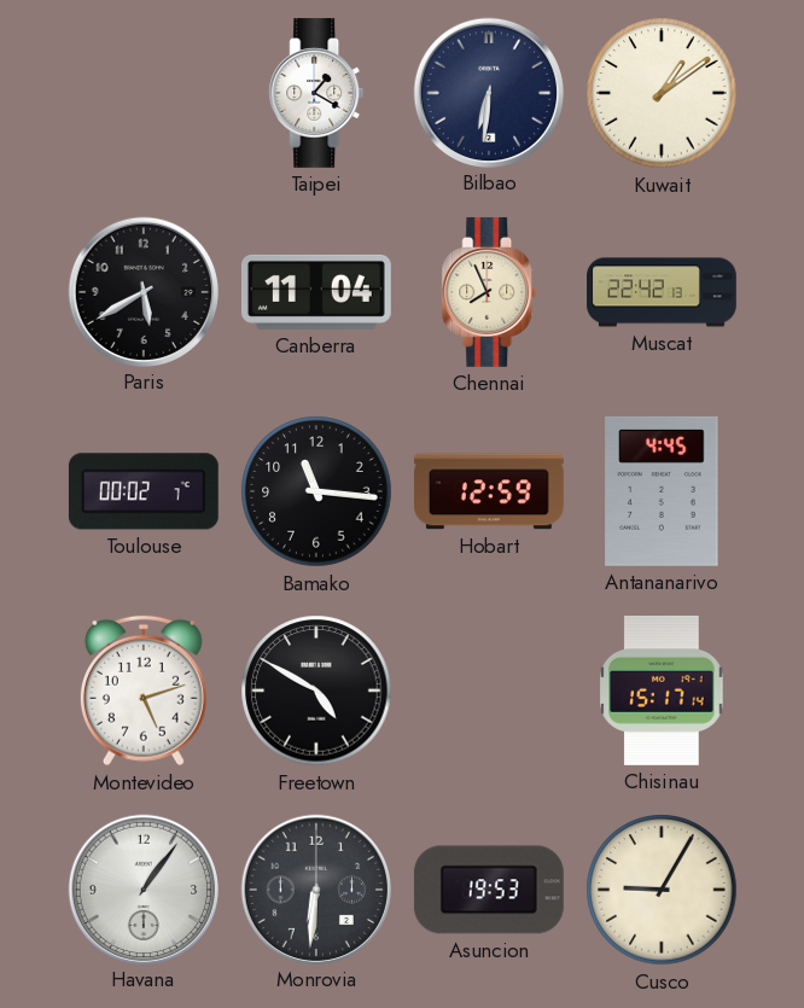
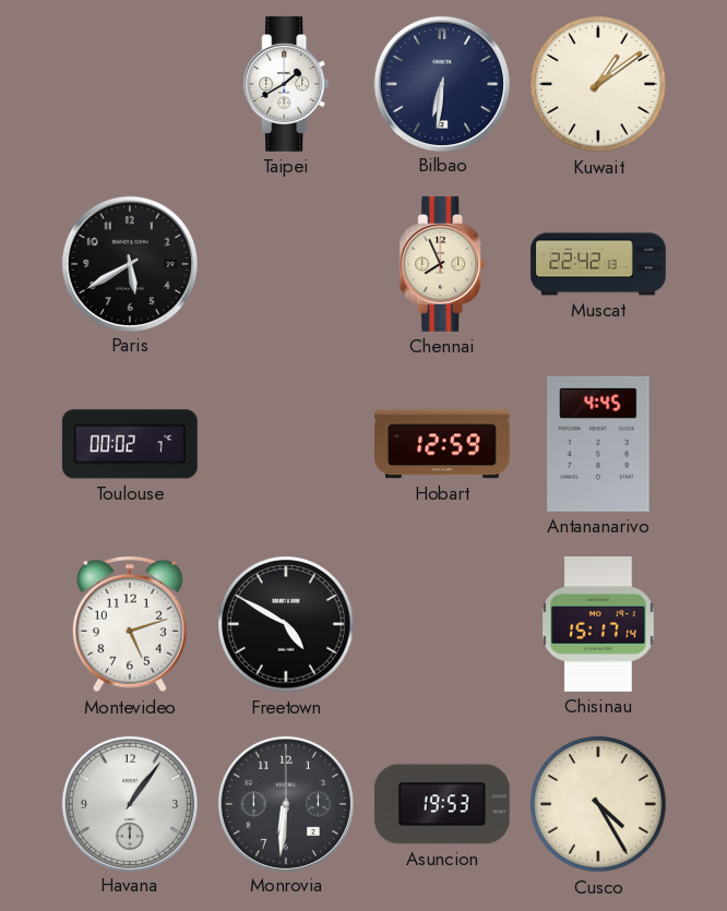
Taipei: 1:20 -> 1:40
Canberra: 11:04 -> none
Bamako: 11:16 -> none
Cusco: 9:05 -> 4:25
